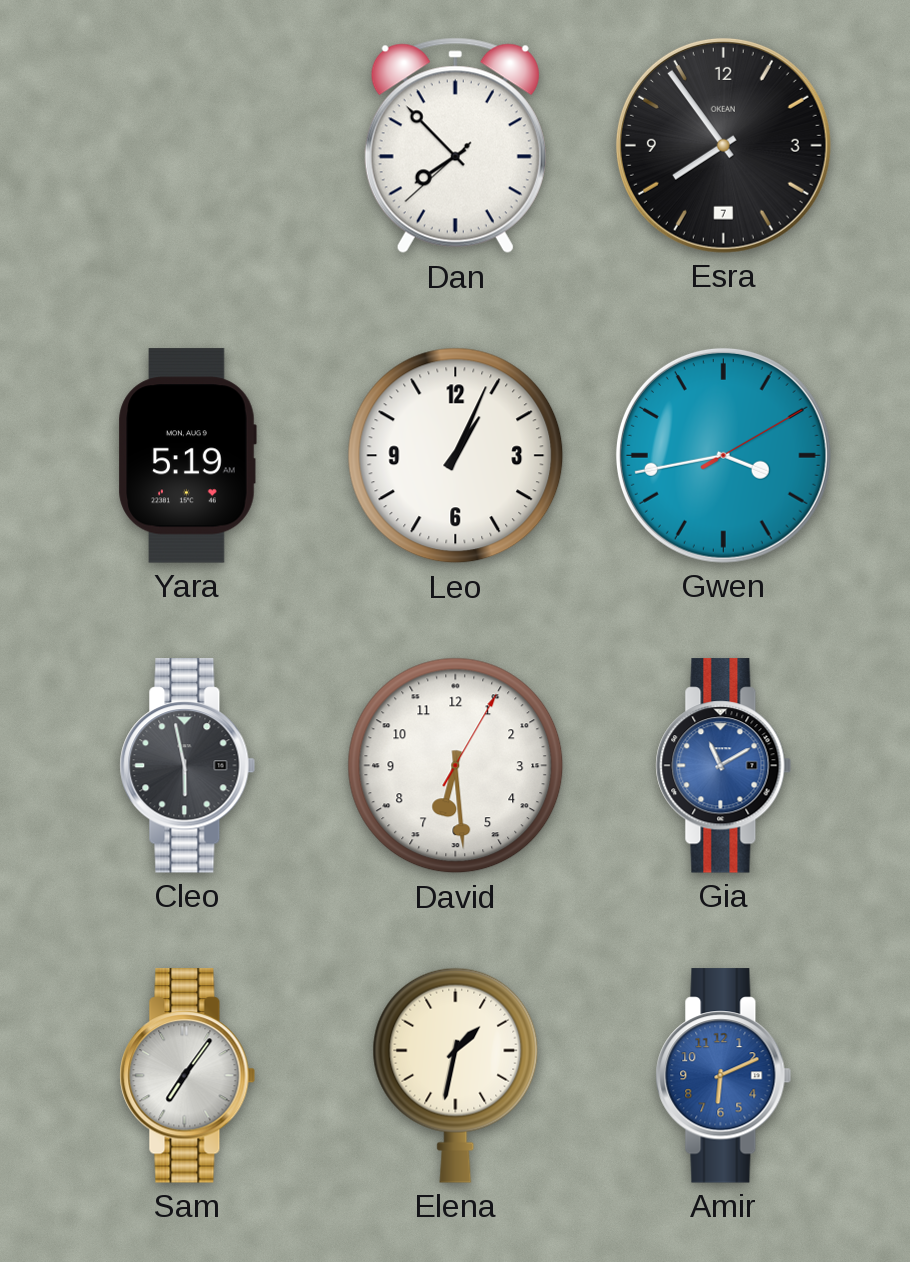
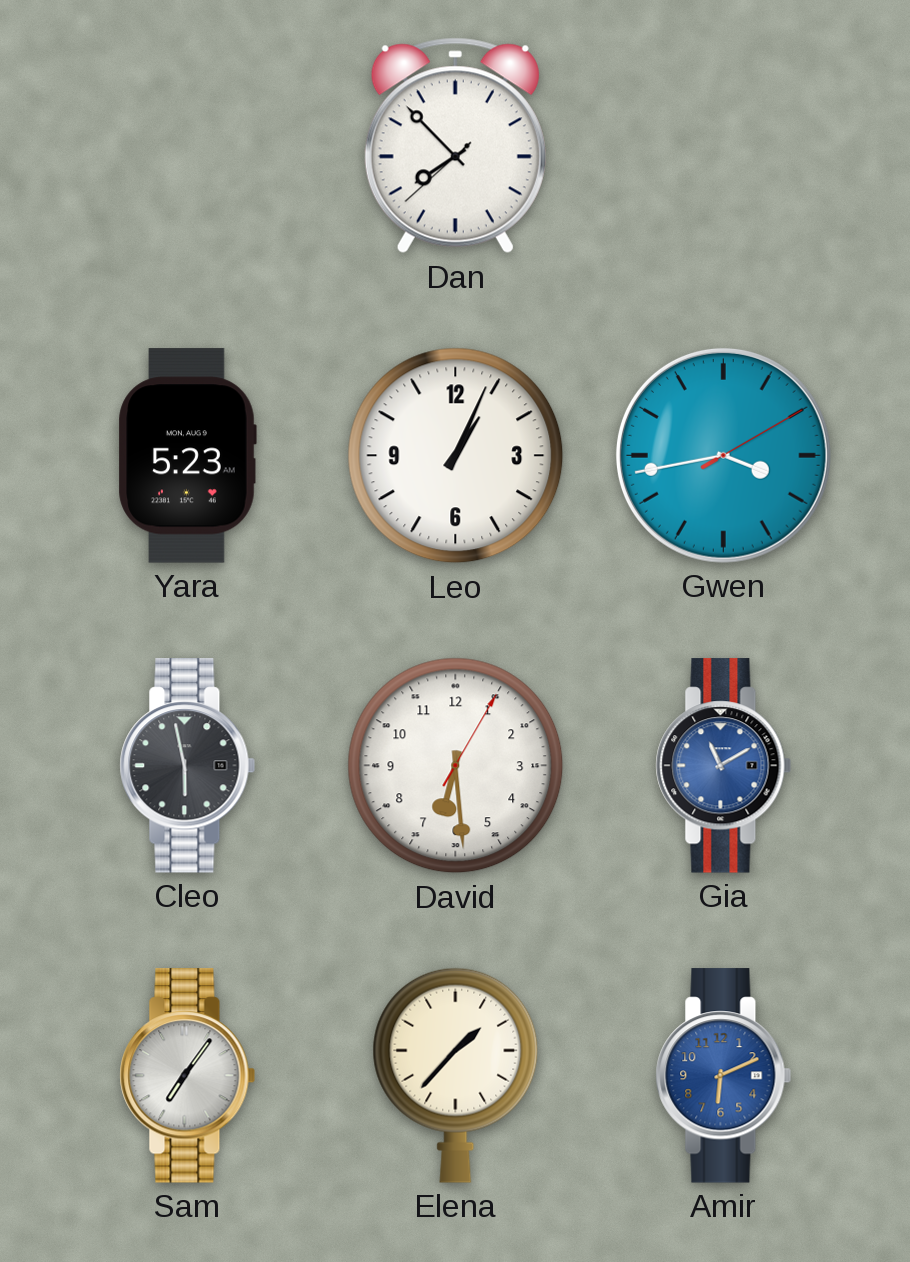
Esra: 7:54 -> none
Yara: 5:19 -> 5:23
Elena: 1:32 -> 1:37
